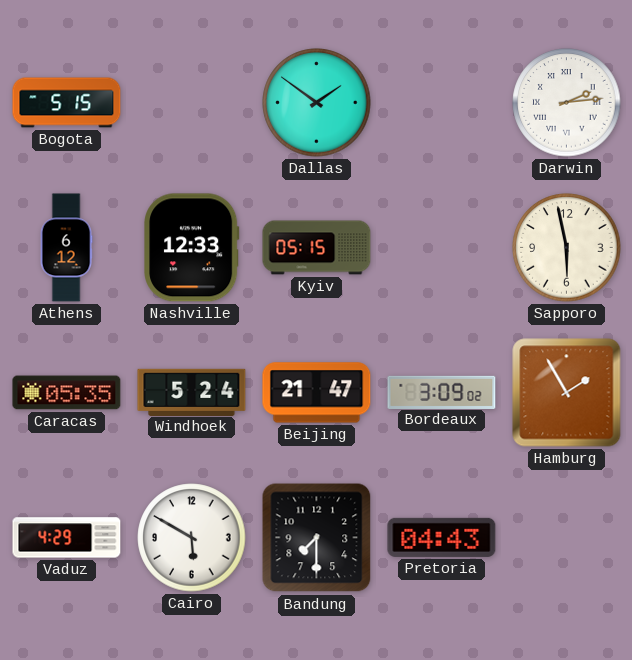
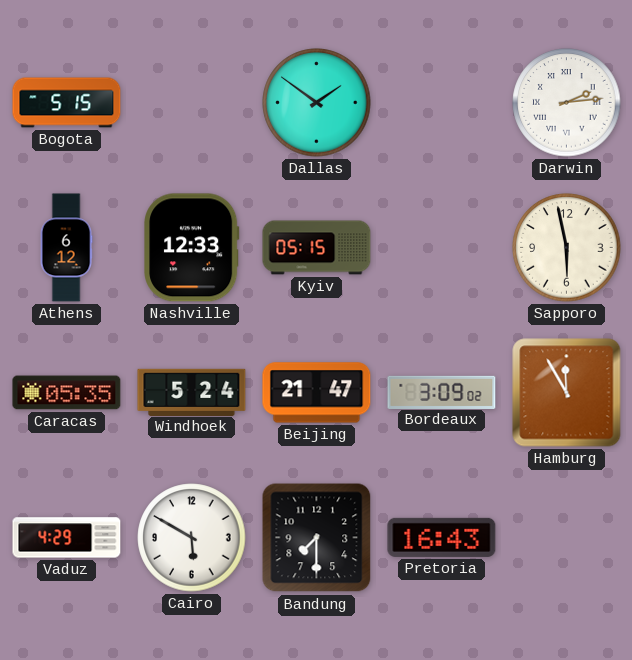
Hamburg: 1:55 -> 11:55
Pretoria: 04:43 -> 16:43
